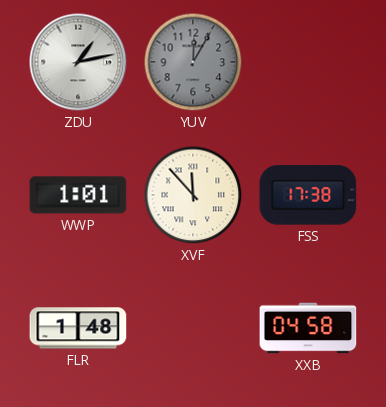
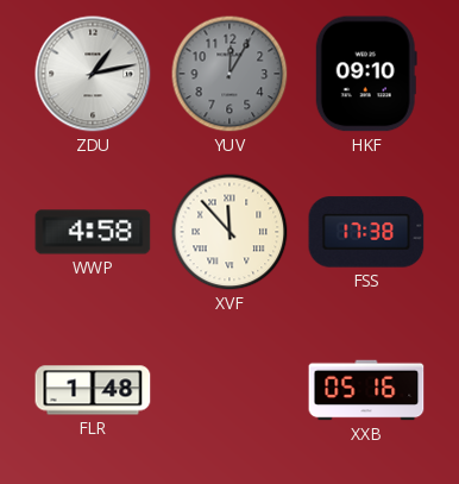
HKF: none -> 09:10
WWP: 1:01 -> 4:58
XXB: 04:58 -> 05:16
